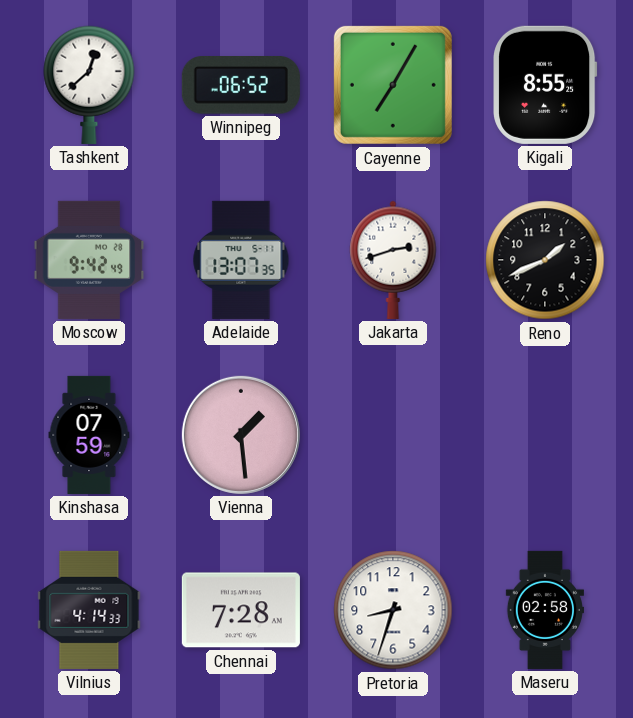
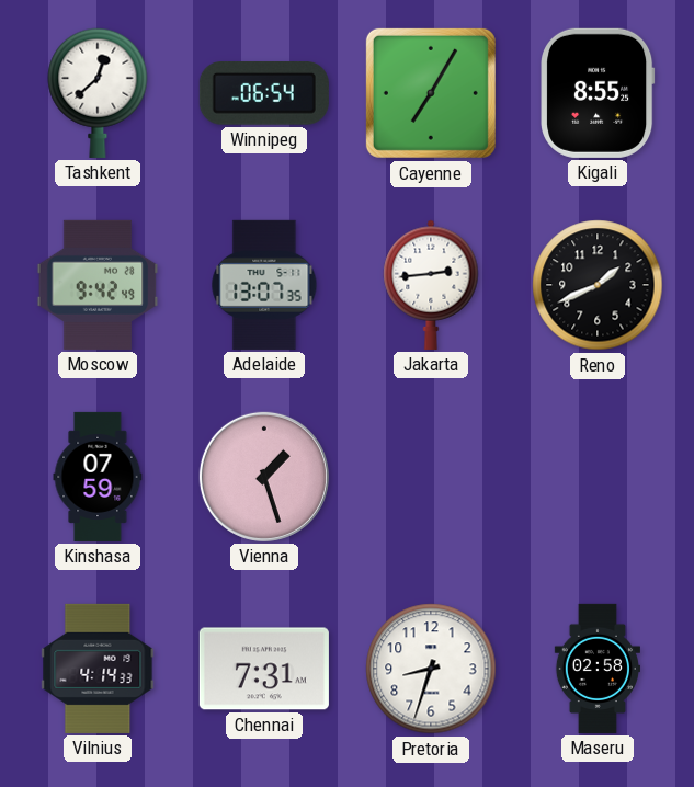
Winnipeg: 06:52 -> 06:54
Jakarta: 2:42 -> 2:44
Vienna: 1:29 -> 1:27
Chennai: 7:28 -> 7:31
